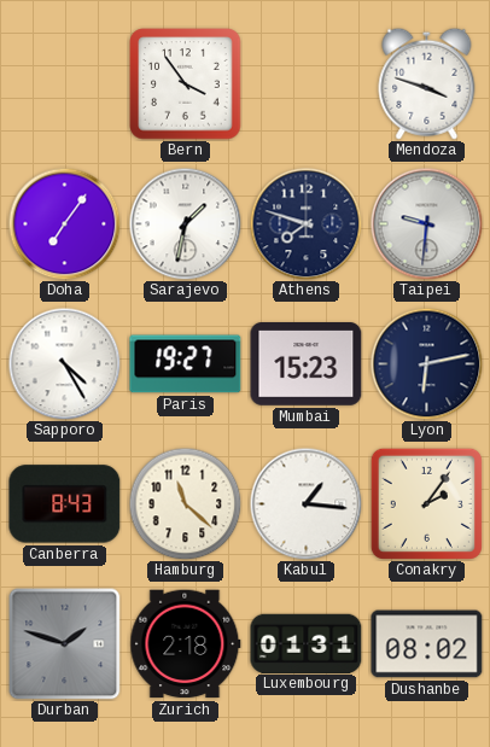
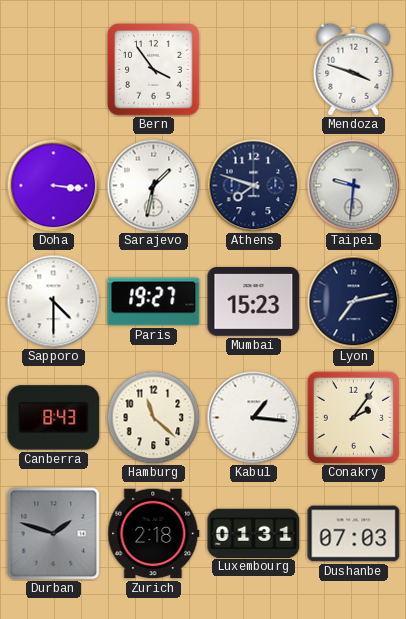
Doha: 7:06 -> 3:16
Sapporo: 4:25 -> 4:30
Lyon: 6:13 -> 7:13
Dushanbe: 08:02 -> 07:03
